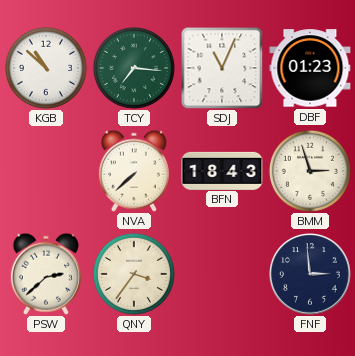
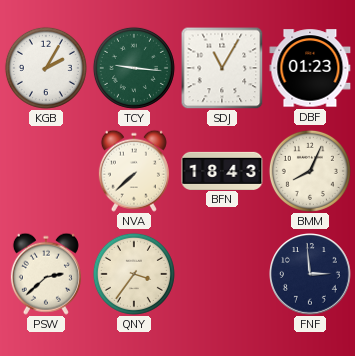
KGB: 10:52 -> 2:05
TCY: 7:16 -> 9:16
SDJ: 11:04 -> 11:05
BMM: 2:57 -> 8:04
